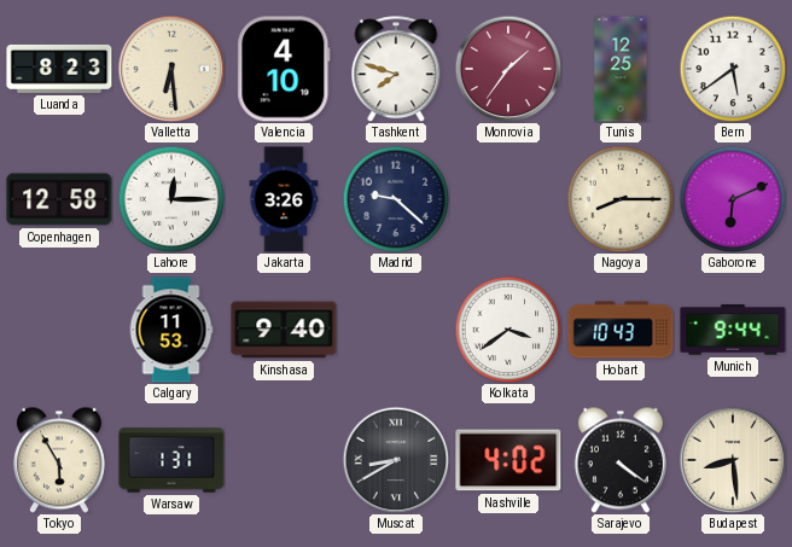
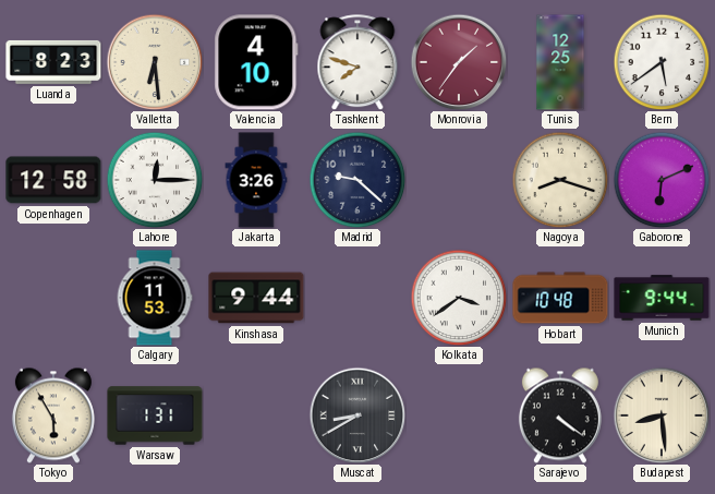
Nagoya: 8:15 -> 8:18
Kinshasa: 9:40 -> 9:44
Hobart: 10:43 -> 10:48
Nashville: 4:02 -> none
